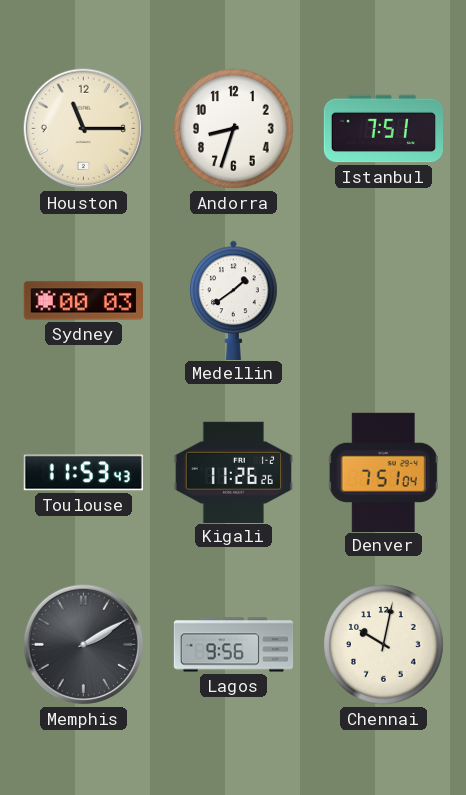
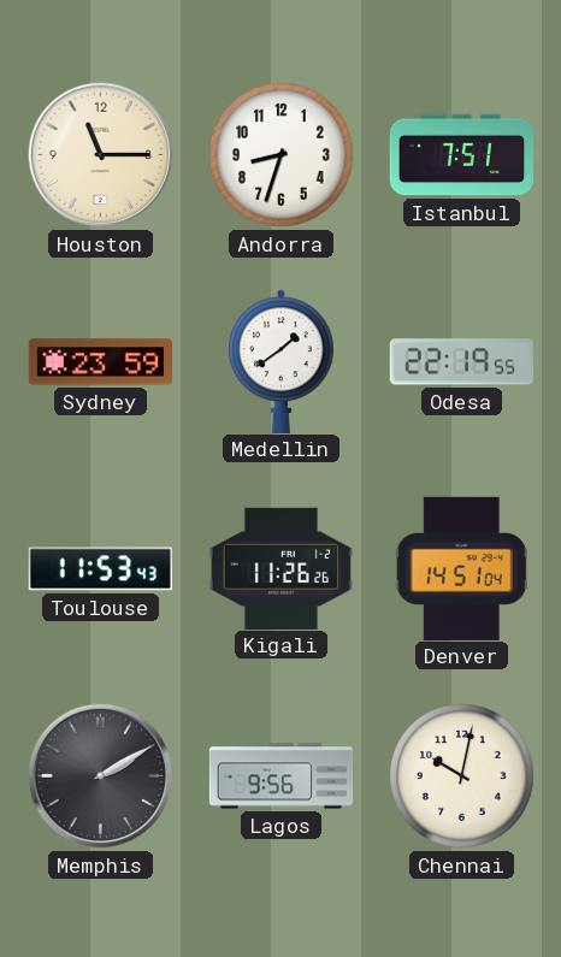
Sydney: 00:03 -> 23:59
Odesa: none -> 22:19
Denver: 7:51 -> 14:51
